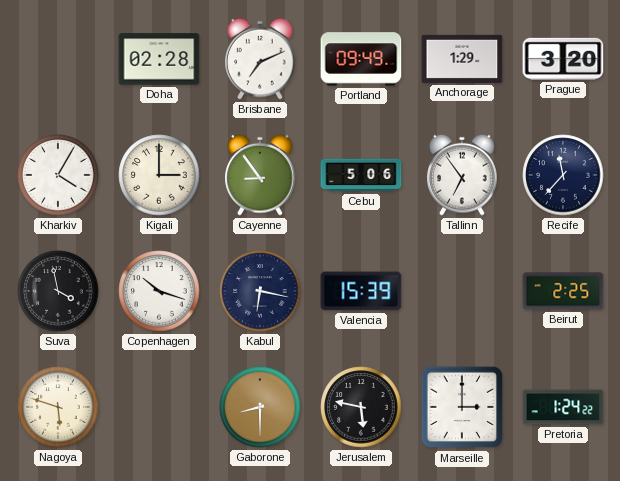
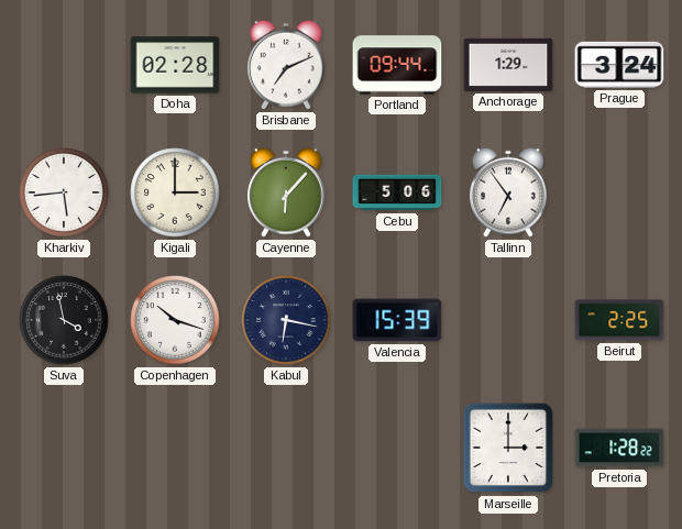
Portland: 09:49 -> 09:44
Prague: 3:20 -> 3:24
Kharkiv: 4:05 -> 5:44
Cayenne: 8:54 -> 6:07
Recife: 11:37 -> none
Nagoya: 5:48 -> none
Gaborone: 8:30 -> none
Jerusalem: 5:47 -> none
Pretoria: 1:24 -> 1:28
